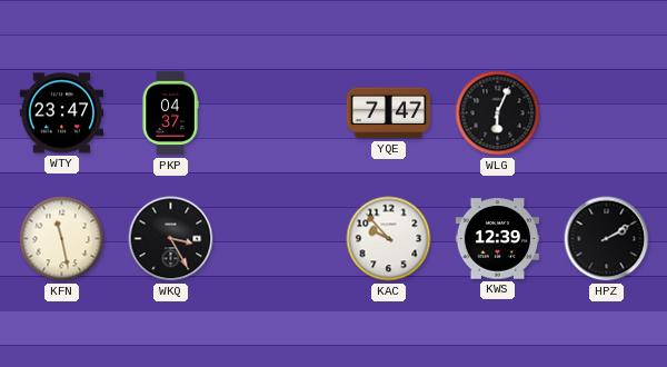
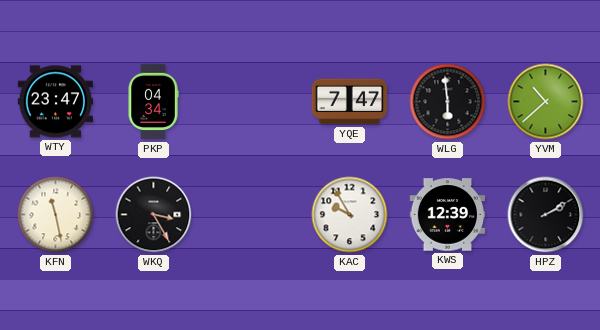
PKP: 04:37 -> 04:34
WLG: 6:04 -> 5:59
YVM: none -> 10:38
KAC: 9:53 -> 9:55
